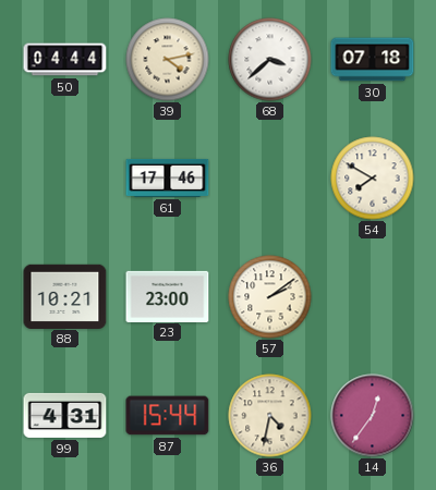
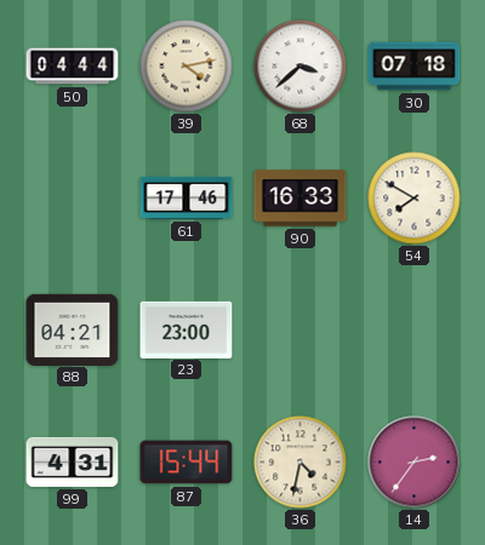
90: none -> 16:33
88: 10:21 -> 04:21
57: 2:09 -> none
14: 12:36 -> 2:36
